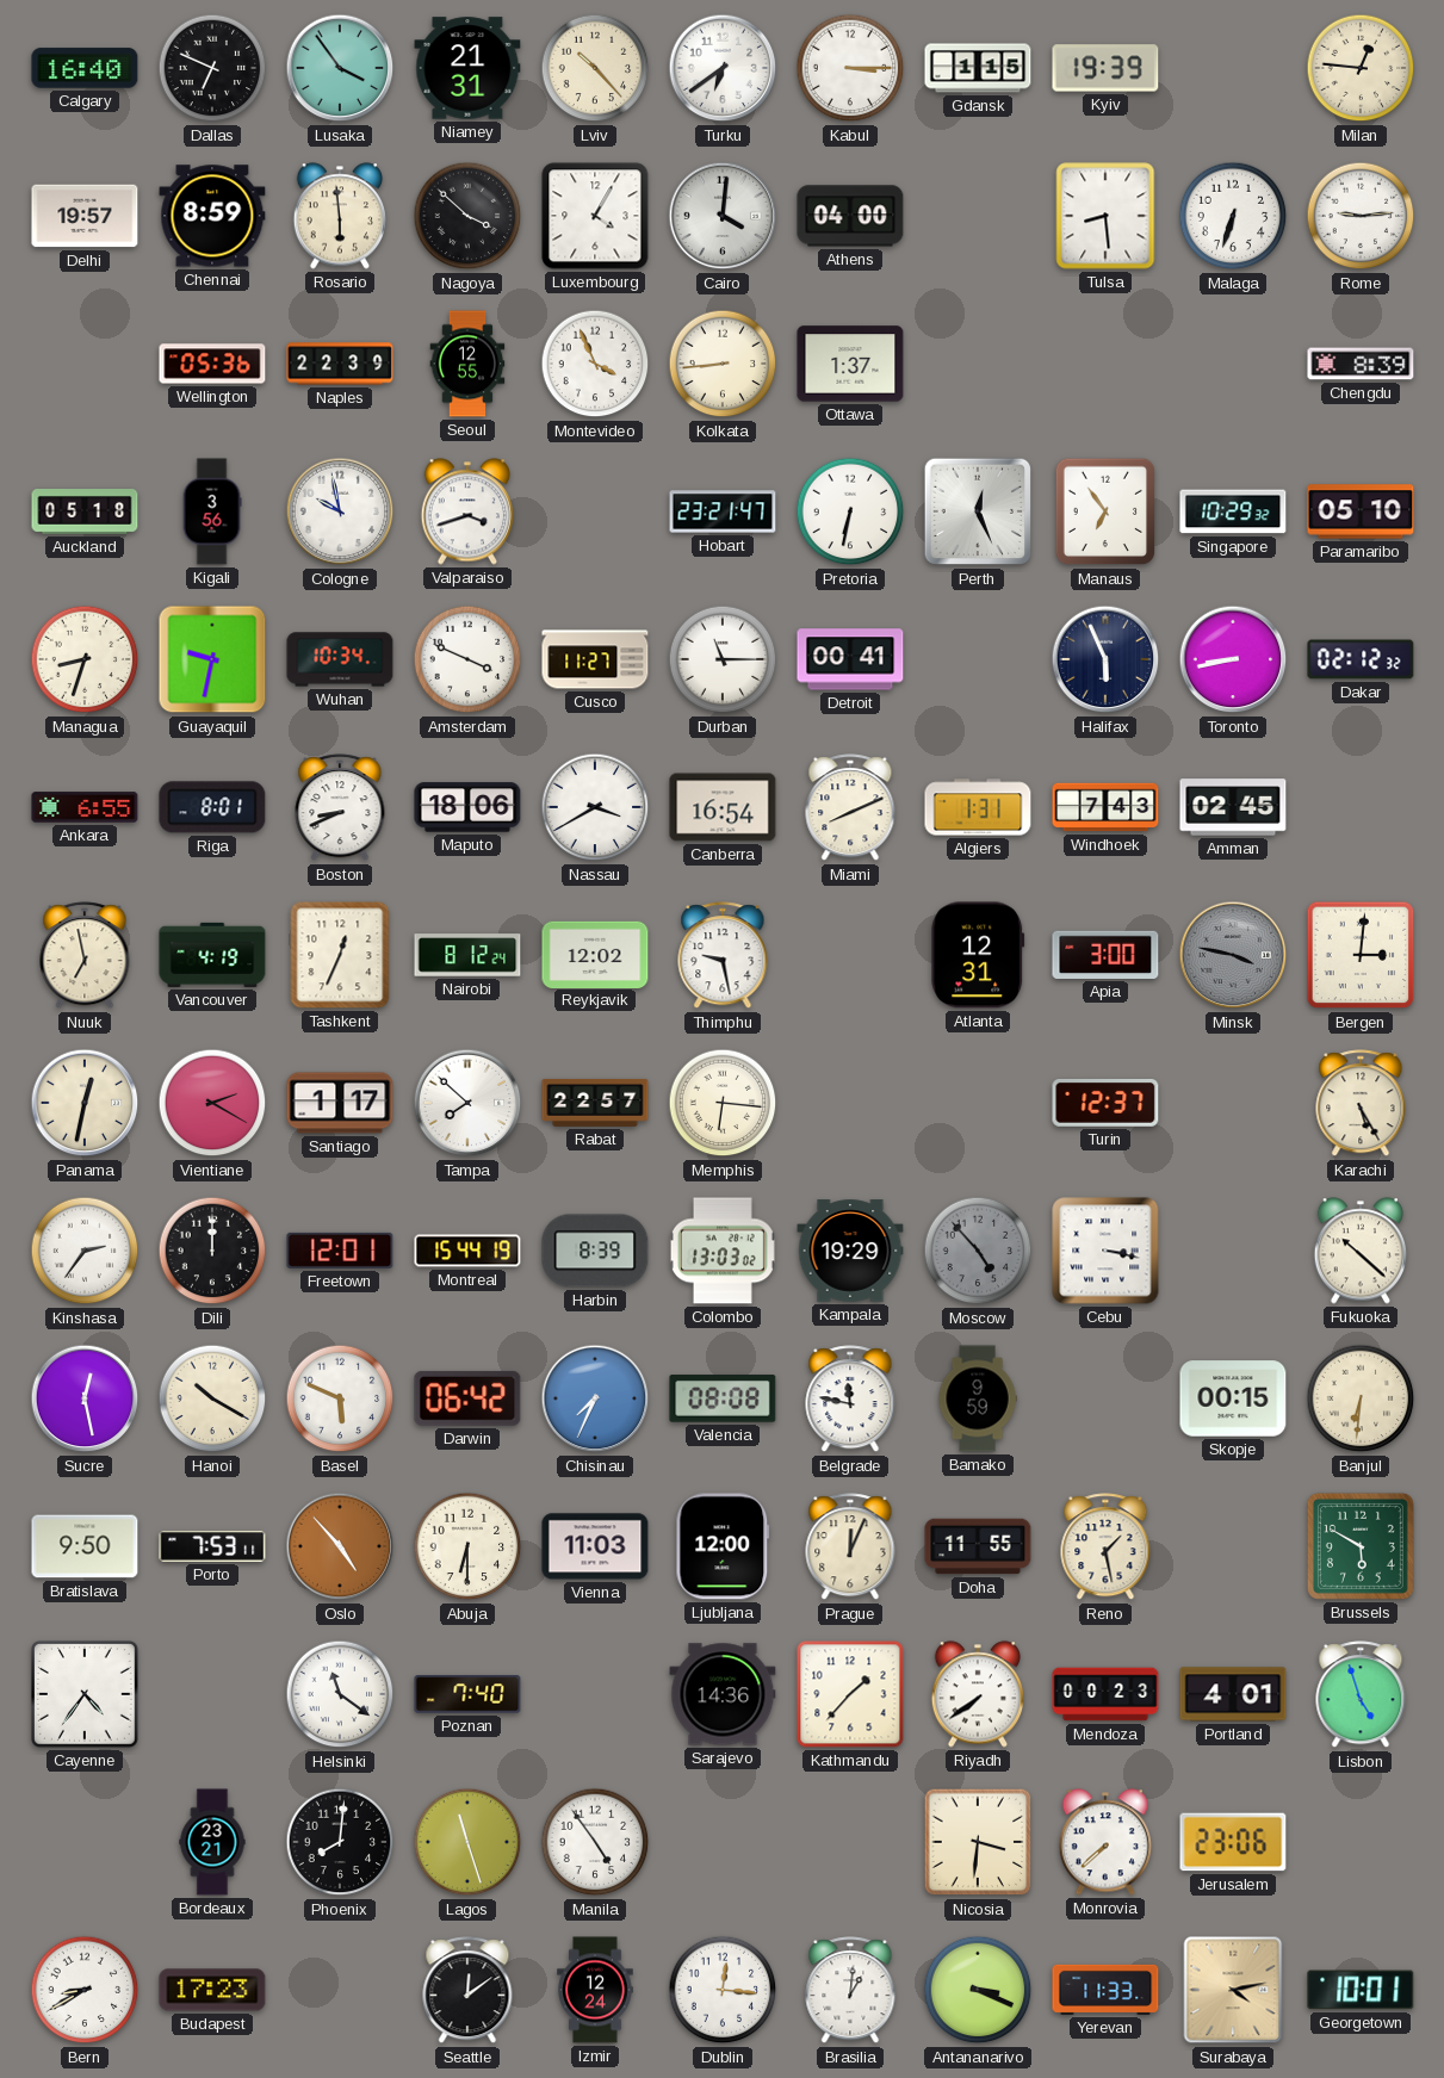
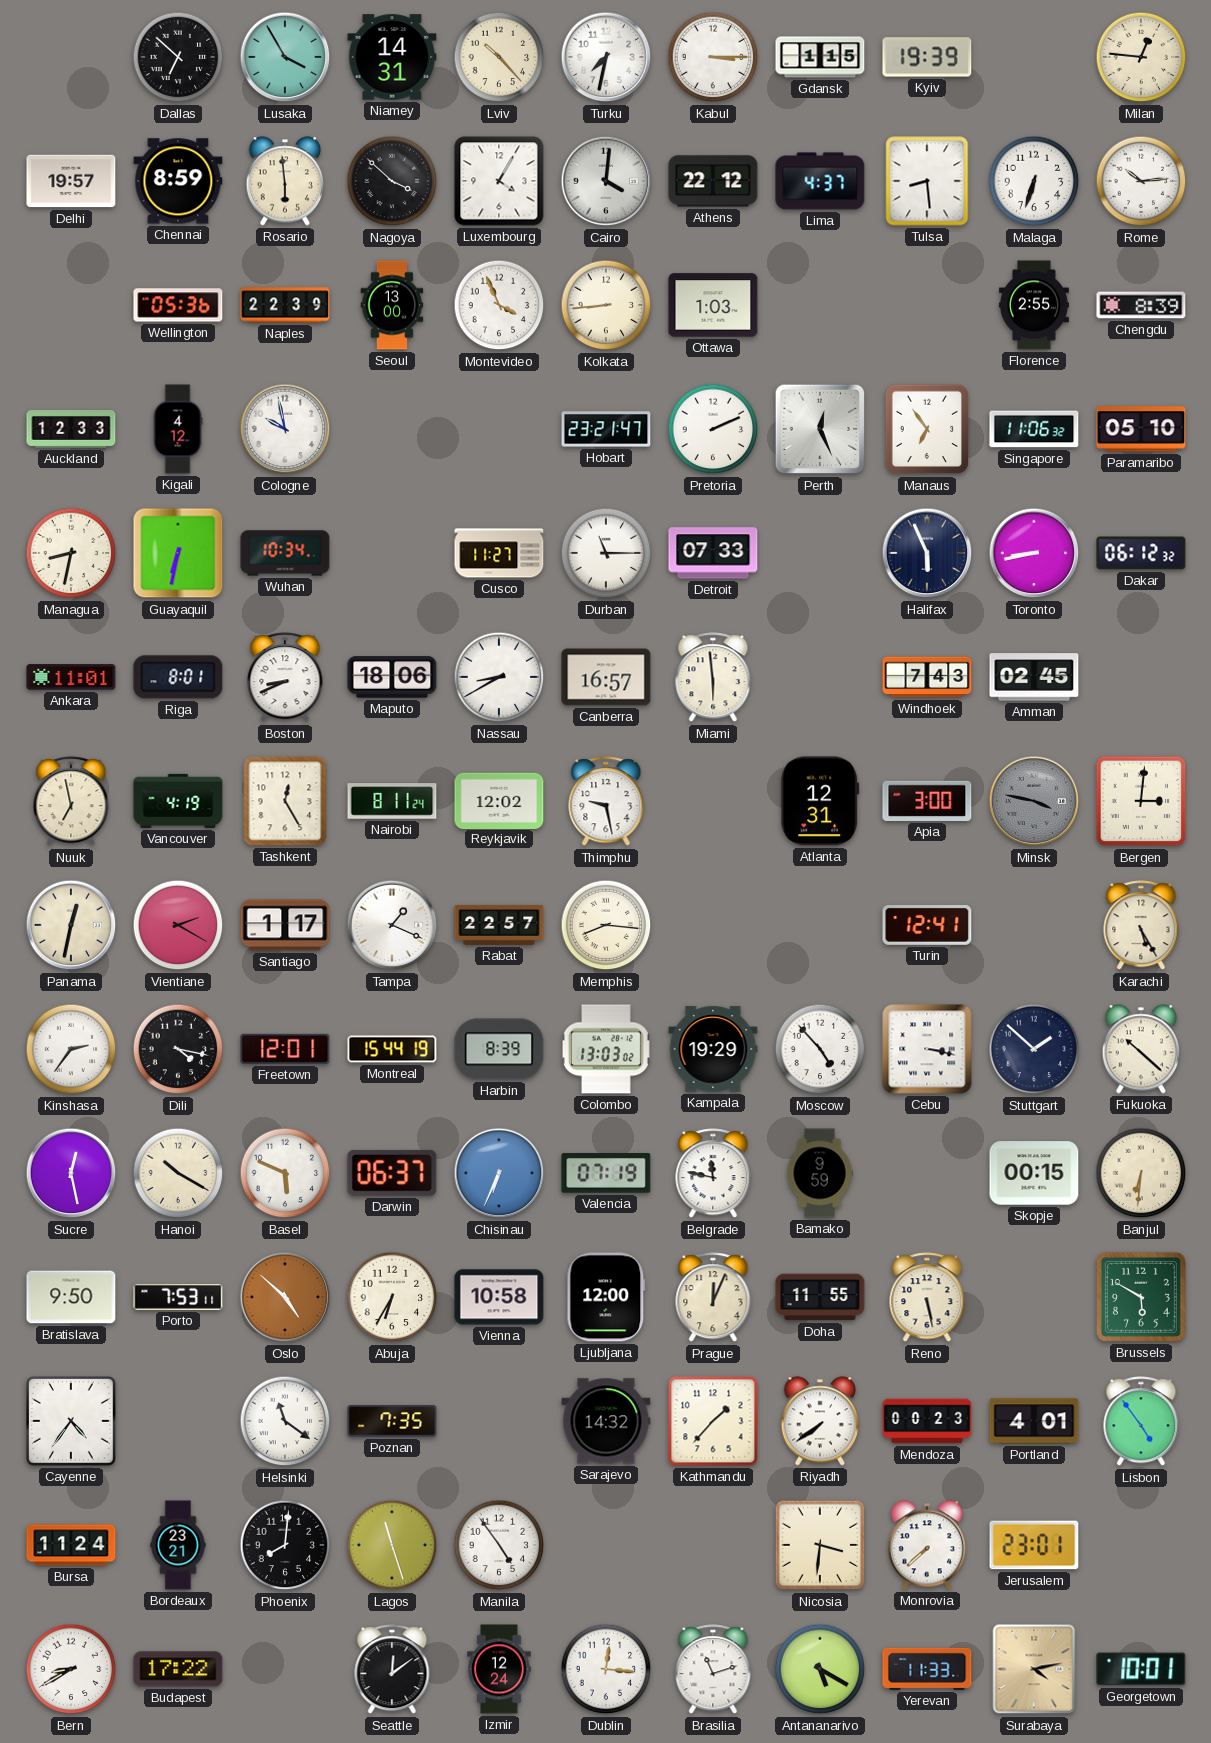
Calgary: 16:40 -> none
Dallas: 6:49 -> 6:52
Lusaka: 3:54 -> 3:55
Niamey: 21:31 -> 14:31
Turku: 6:39 -> 7:32
Athens: 04:00 -> 22:12
Lima: none -> 4:37
Rome: 9:14 -> 10:14
Seoul: 12:55 -> 13:00
Ottawa: 1:37 -> 1:03
Florence: none -> 2:55
Auckland: 05:18 -> 12:33
Kigali: 3:56 -> 4:12
Valparaiso: 3:42 -> none
Pretoria: 6:32 -> 2:11
Singapore: 10:29 -> 11:06
Managua: 8:33 -> 8:32
Guayaquil: 9:32 -> 6:32
Amsterdam: 3:49 -> none
Detroit: 00:41 -> 07:33
Dakar: 02:12 -> 06:12
Ankara: 6:55 -> 11:01
Nassau: 3:40 -> 8:40
Canberra: 16:54 -> 16:57
Miami: 8:11 -> 5:59
Algiers: 1:31 -> none
Tashkent: 12:34 -> 12:25
Nairobi: 8:12 -> 8:11
Tampa: 7:52 -> 1:19
Memphis: 6:16 -> 8:16
Turin: 12:37 -> 12:41
Dili: 12:00 -> 4:17
Moscow dial: grey -> white
Stuttgart: none -> 1:52
Darwin: 06:42 -> 06:37
Chisinau: 7:34 -> 6:34
Valencia: 08:08 -> 07:19
Oslo: 4:53 -> 4:52
Abuja: 6:30 -> 6:35
Vienna: 11:03 -> 10:58
Reno: 1:28 -> 5:28
Poznan: 7:40 -> 7:35
Sarajevo: 14:36 -> 14:32
Lisbon: 4:57 -> 4:54
Bursa: none -> 11:24
Jerusalem: 23:06 -> 23:01
Budapest: 17:23 -> 17:22
Brasilia: 1:01 -> 11:12
Antananarivo: 3:19 -> 5:20
